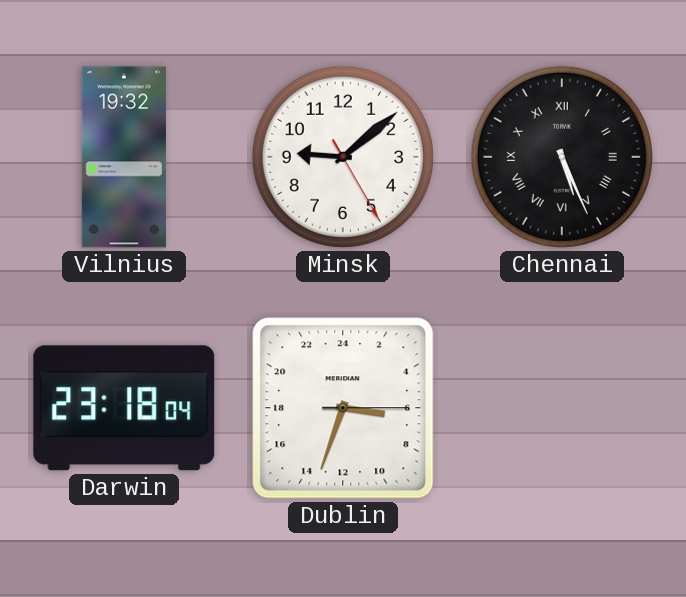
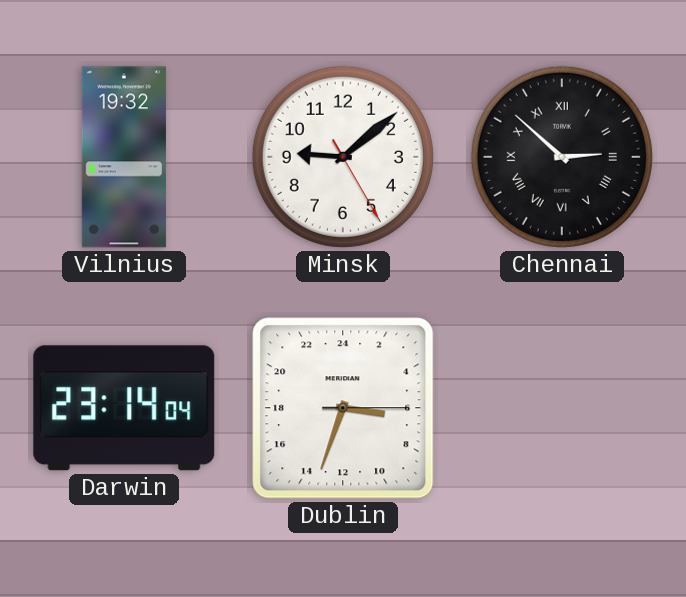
Chennai: 5:26 -> 2:52
Darwin: 23:18 -> 23:14
